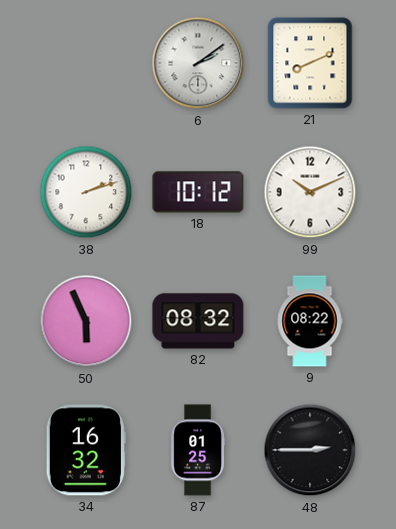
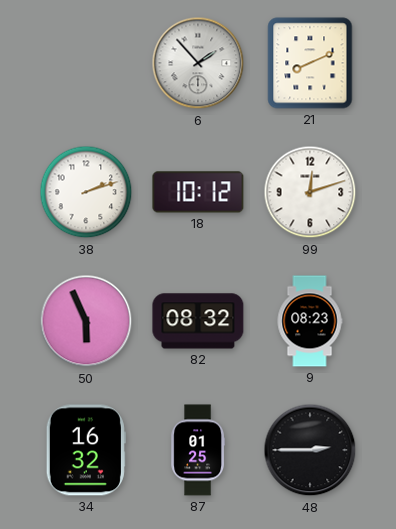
6: 2:09 -> 1:53
99: 10:11 -> 12:12
9: 08:22 -> 08:23
